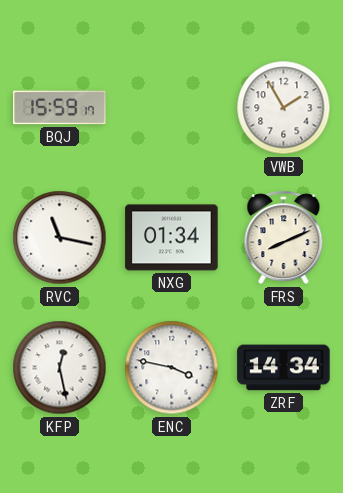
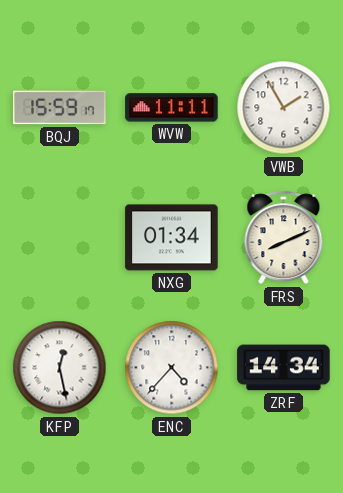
WVW: none -> 11:11
RVC: 11:17 -> none
ENC: 3:47 -> 4:37
